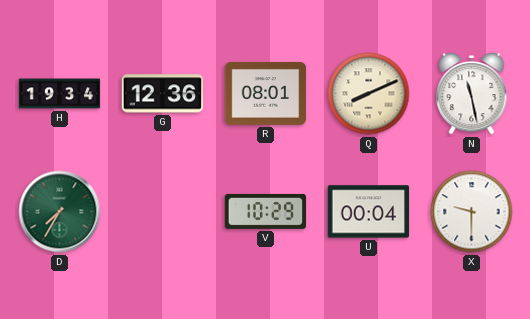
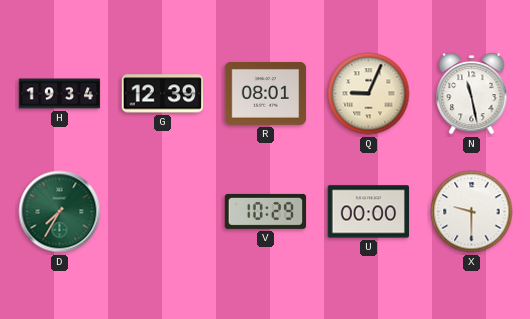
G: 12:36 -> 12:39
Q: 8:11 -> 9:04
U: 00:04 -> 00:00
